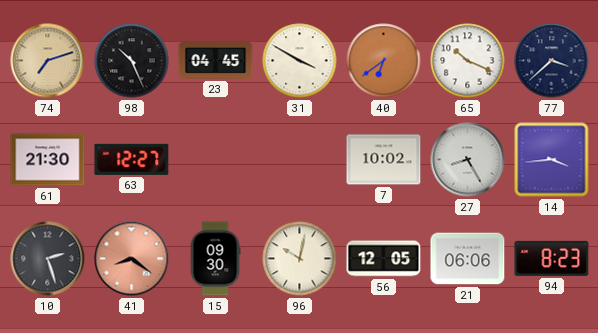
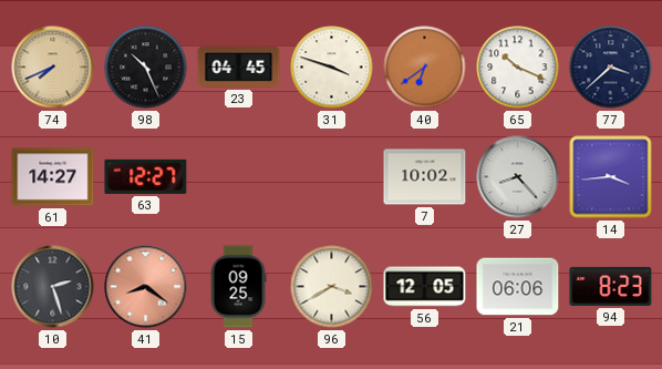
74: 7:12 -> 7:41
31: 3:50 -> 3:48
61: 21:30 -> 14:27
27: 8:25 -> 8:23
15: 09:30 -> 09:25
96: 10:02 -> 3:40
